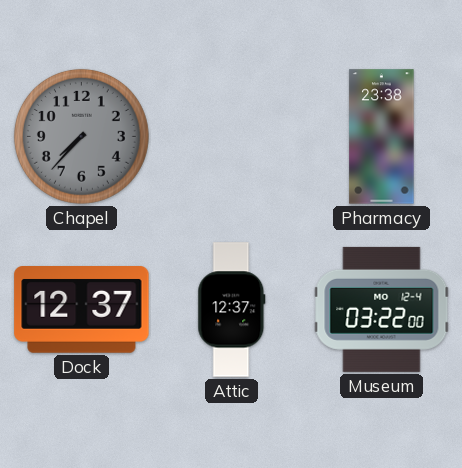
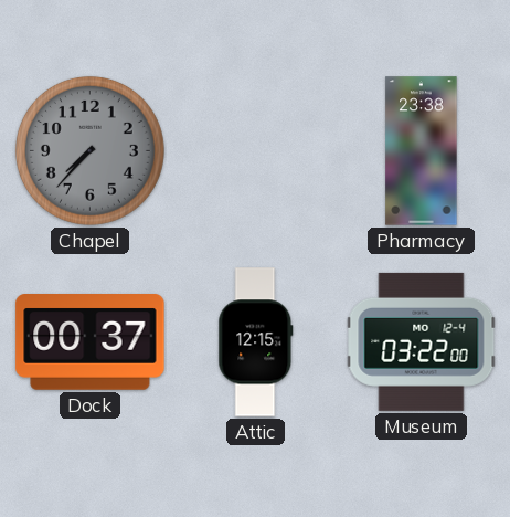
Dock: 12:37 -> 00:37
Attic: 12:37 -> 12:15
